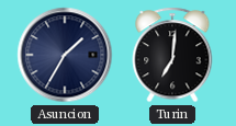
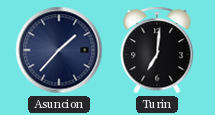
Asuncion: 1:35 -> 1:37
